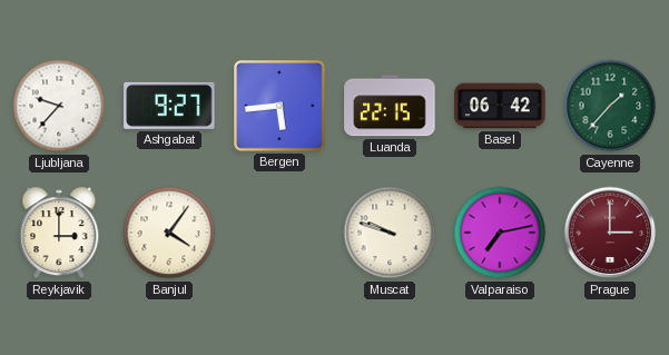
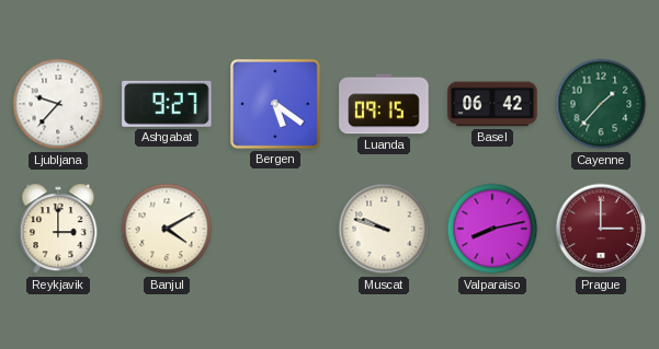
Bergen: 5:44 -> 5:21
Luanda: 22:15 -> 09:15
Banjul: 4:06 -> 4:10
Valparaiso: 7:13 -> 8:13
